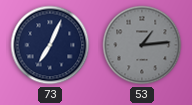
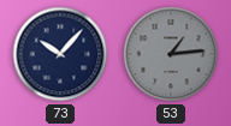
73: 7:04 -> 10:07
